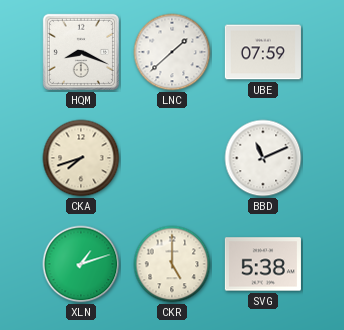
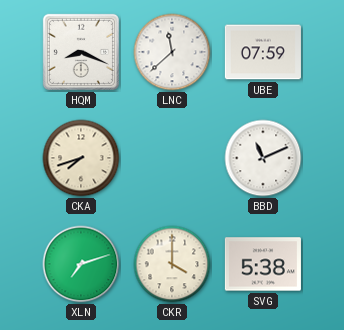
LNC: 1:38 -> 11:38
XLN: 1:12 -> 7:12
CKR: 5:00 -> 4:00
